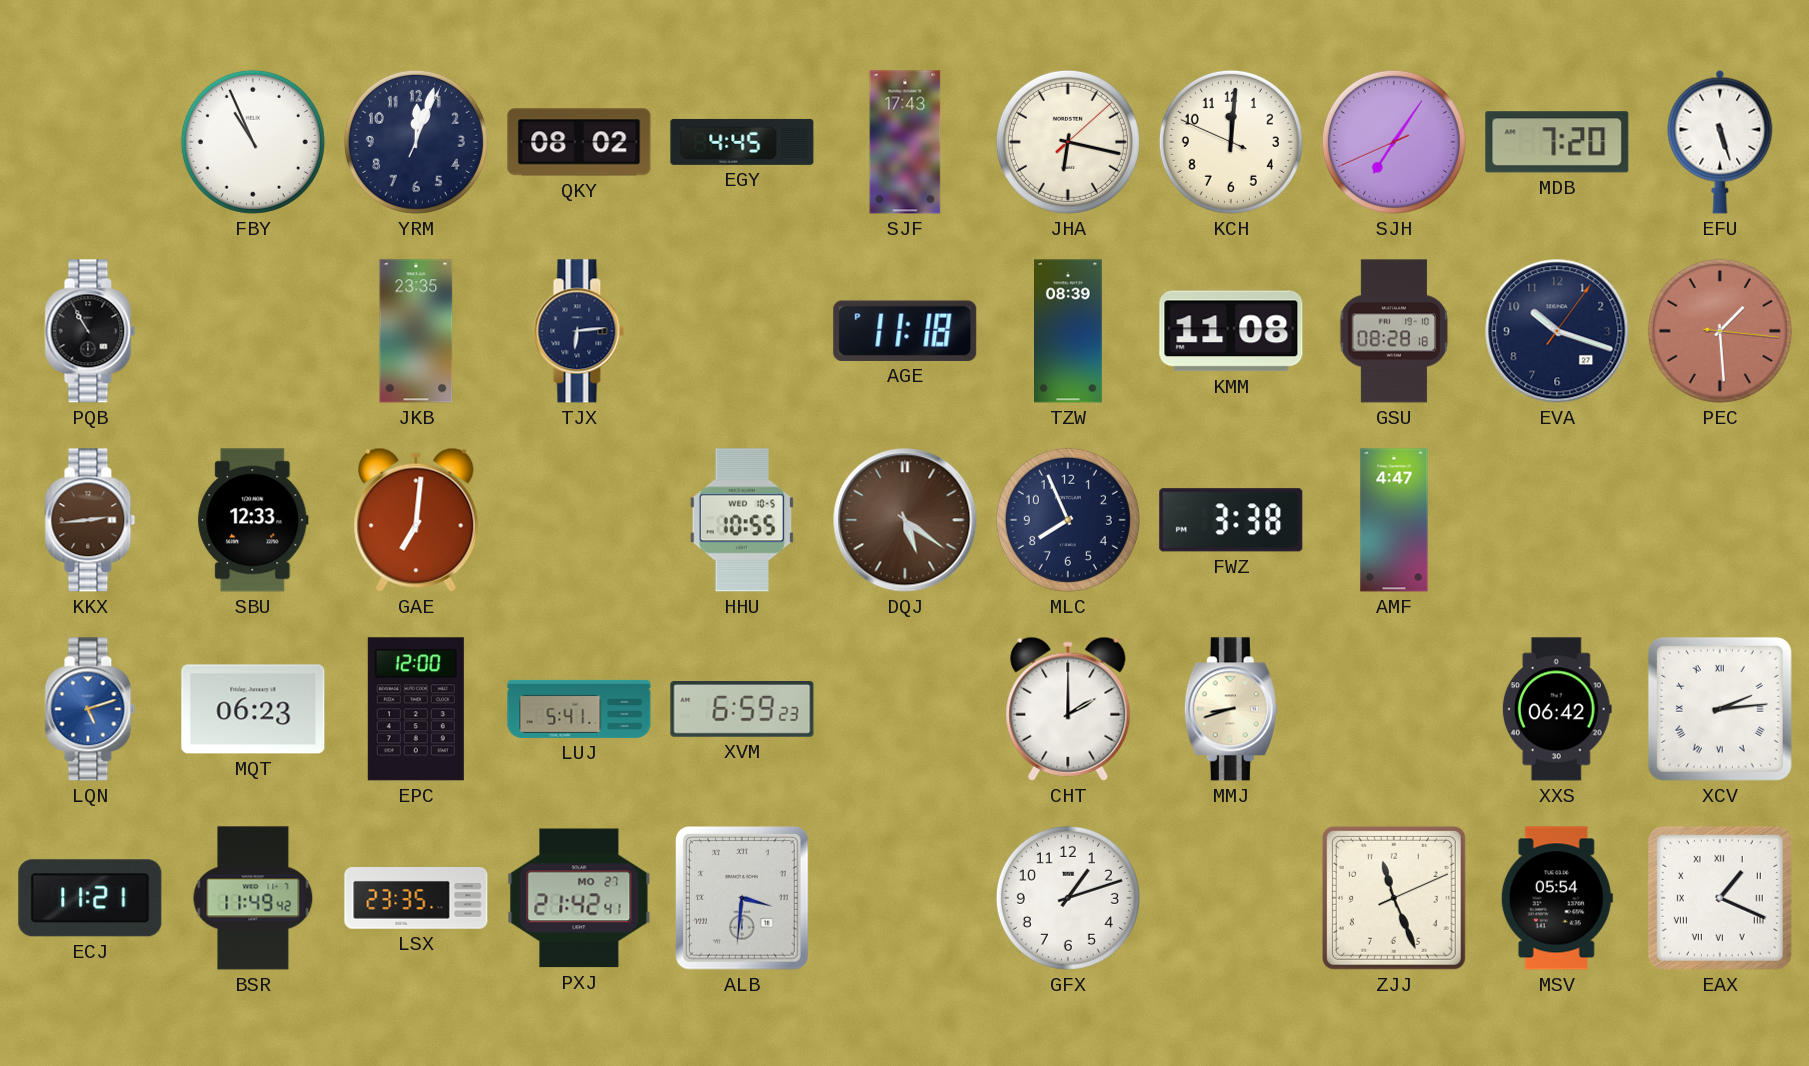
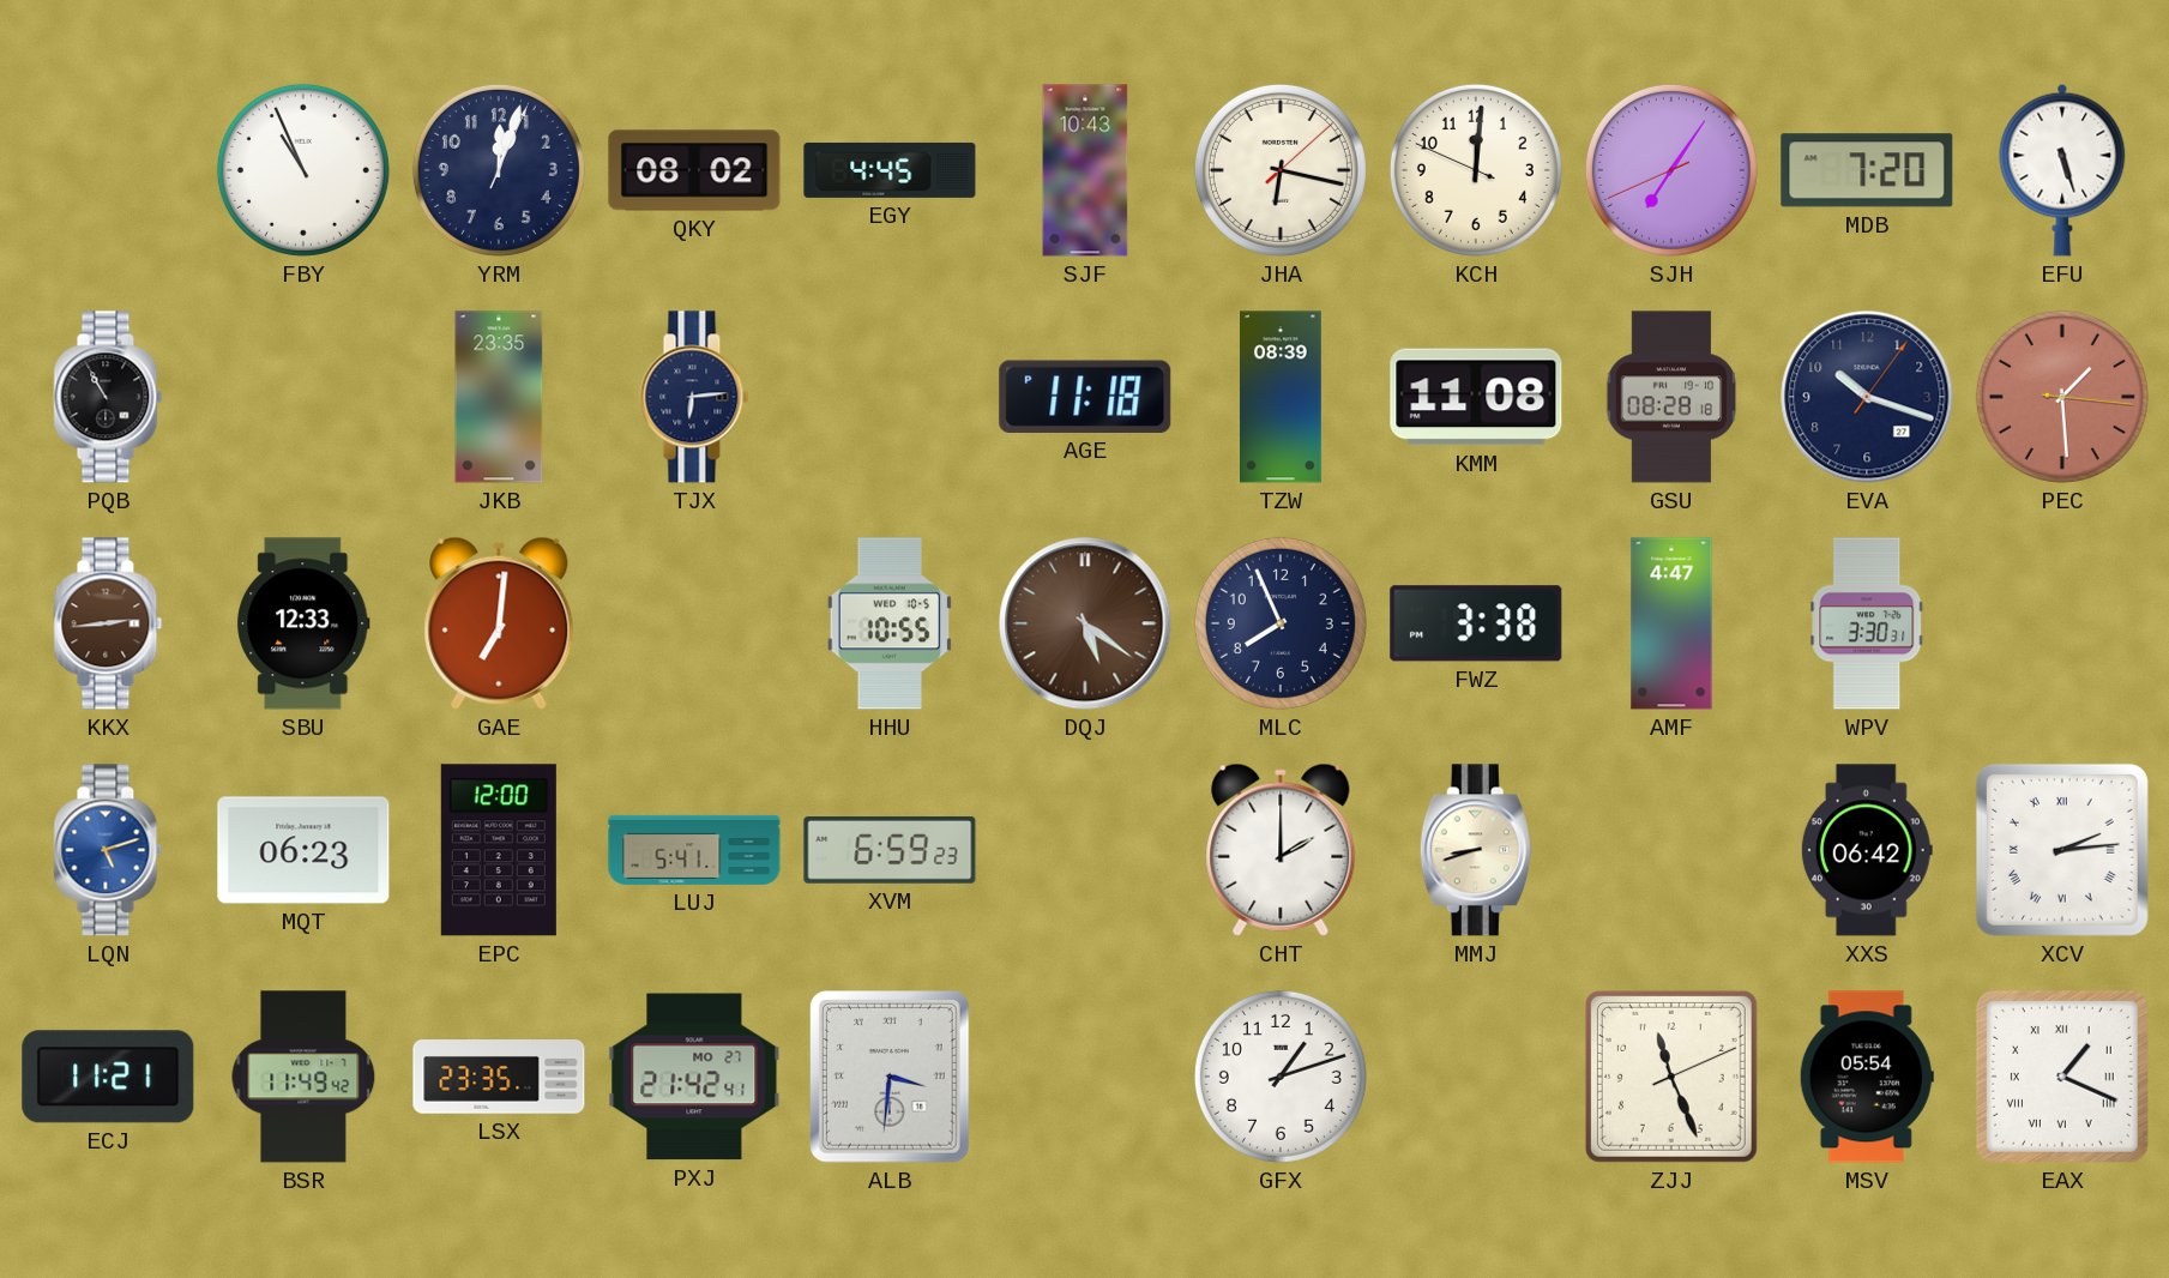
SJF: 17:43 -> 10:43
WPV: none -> 3:30
